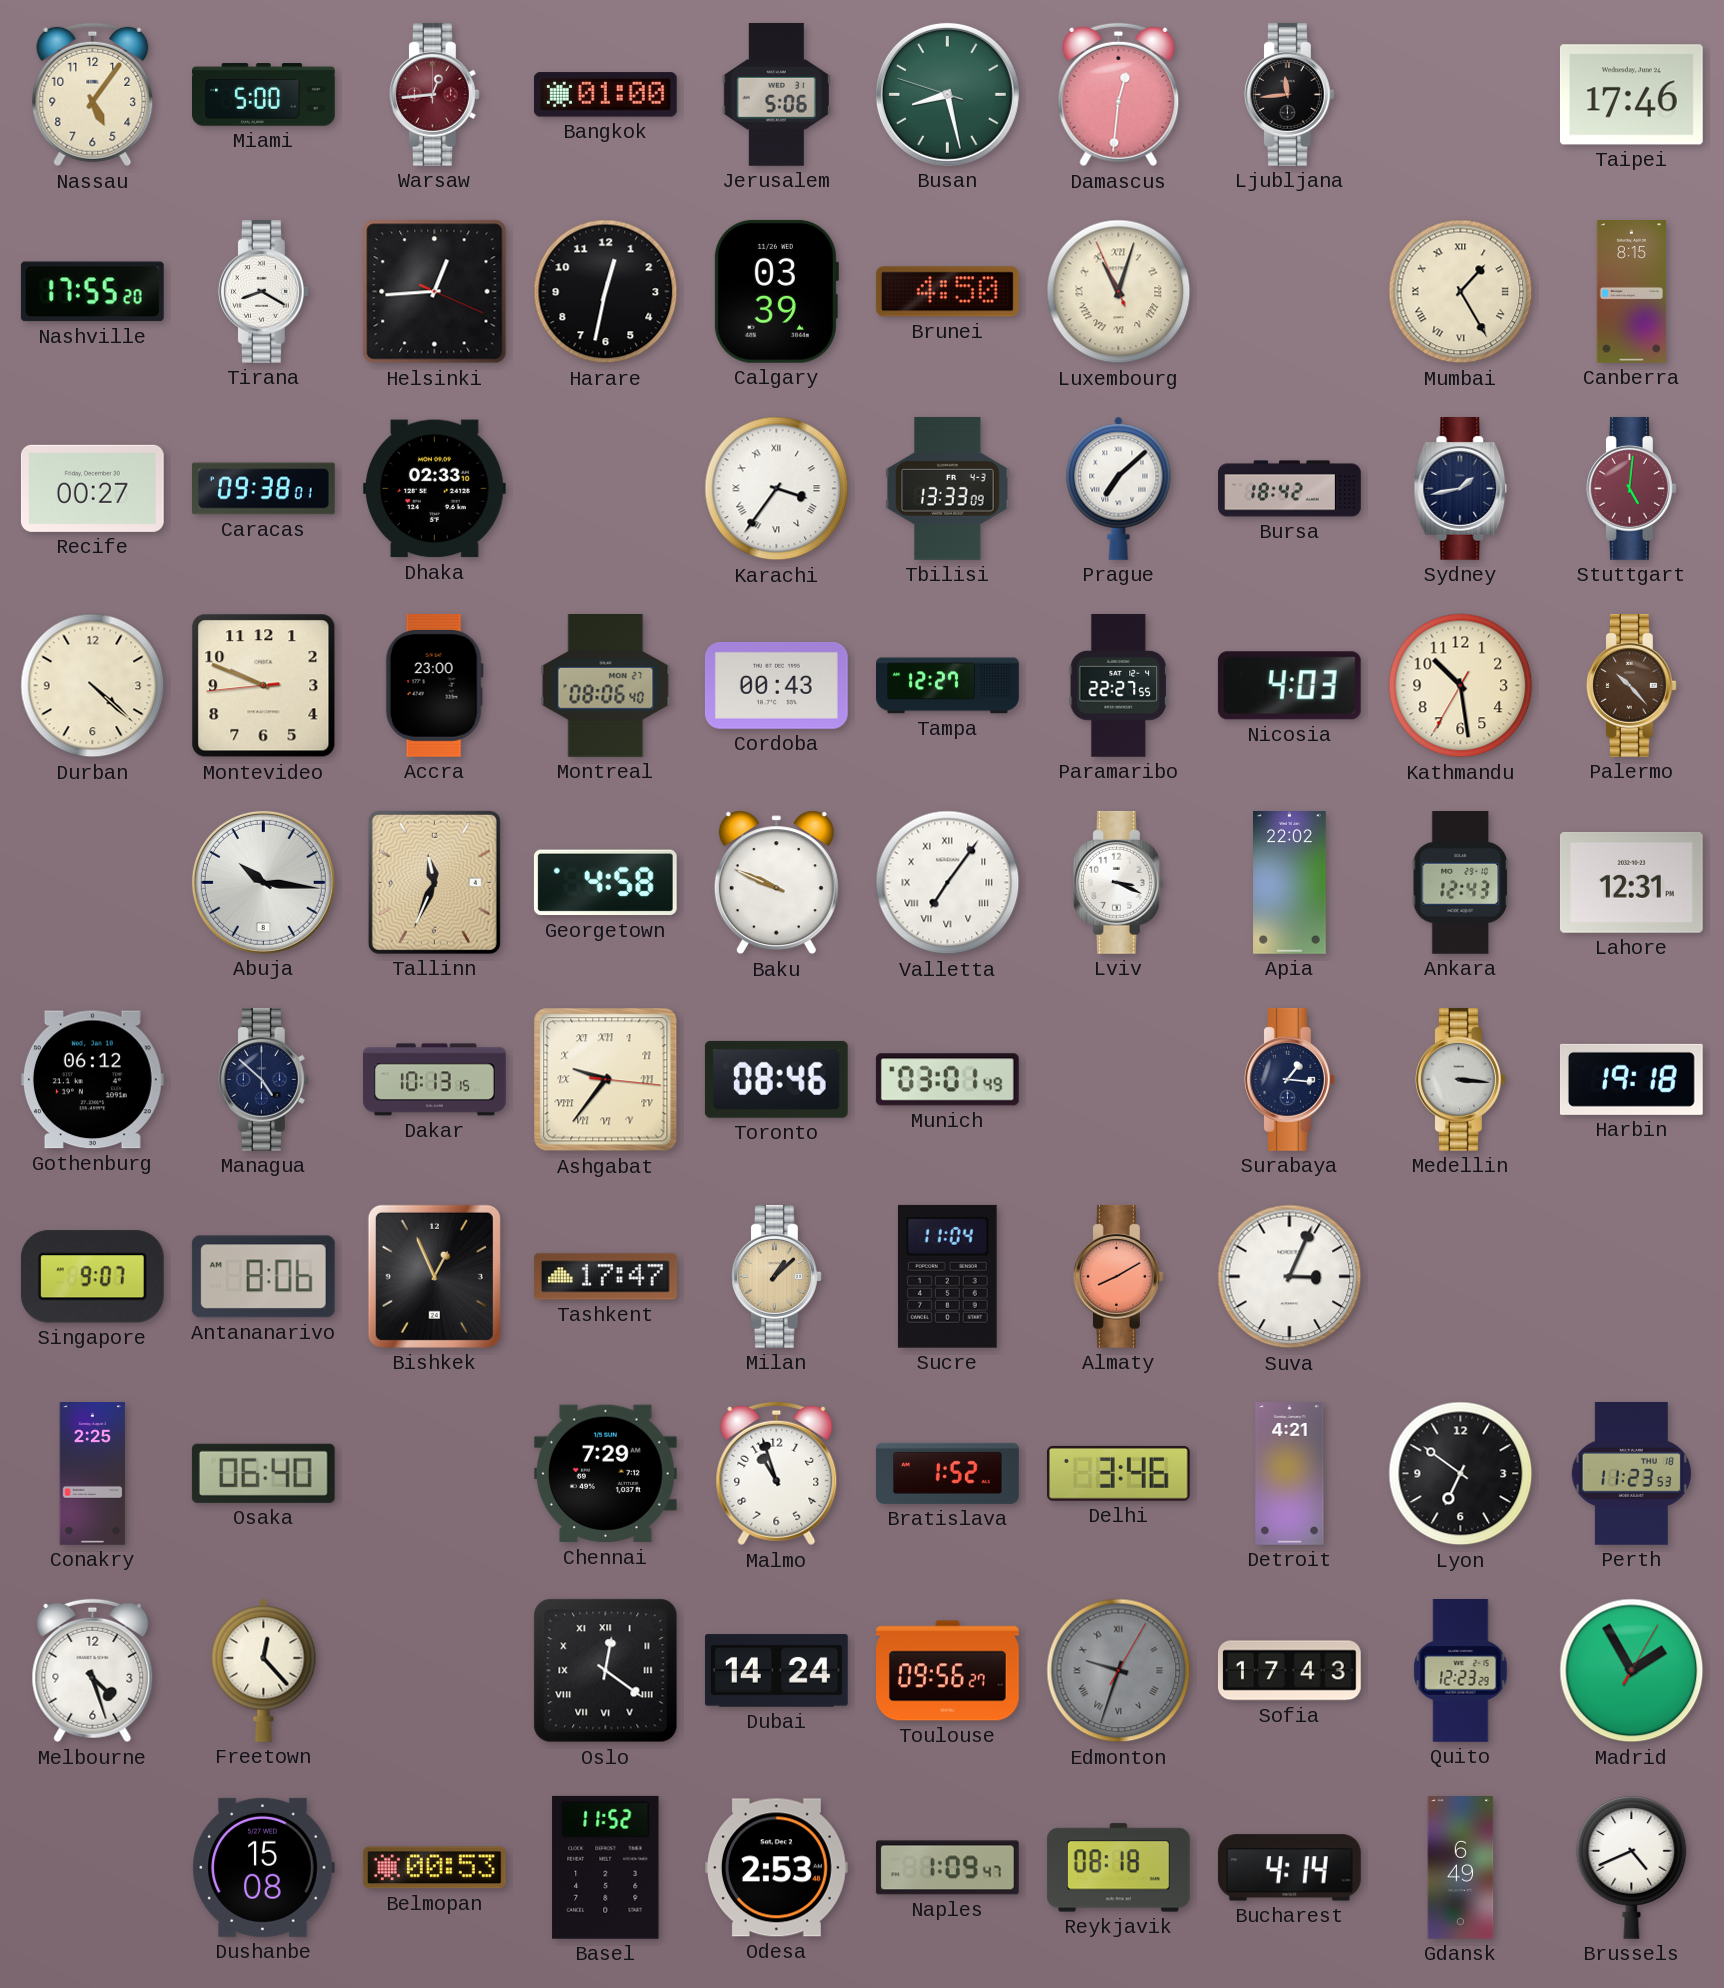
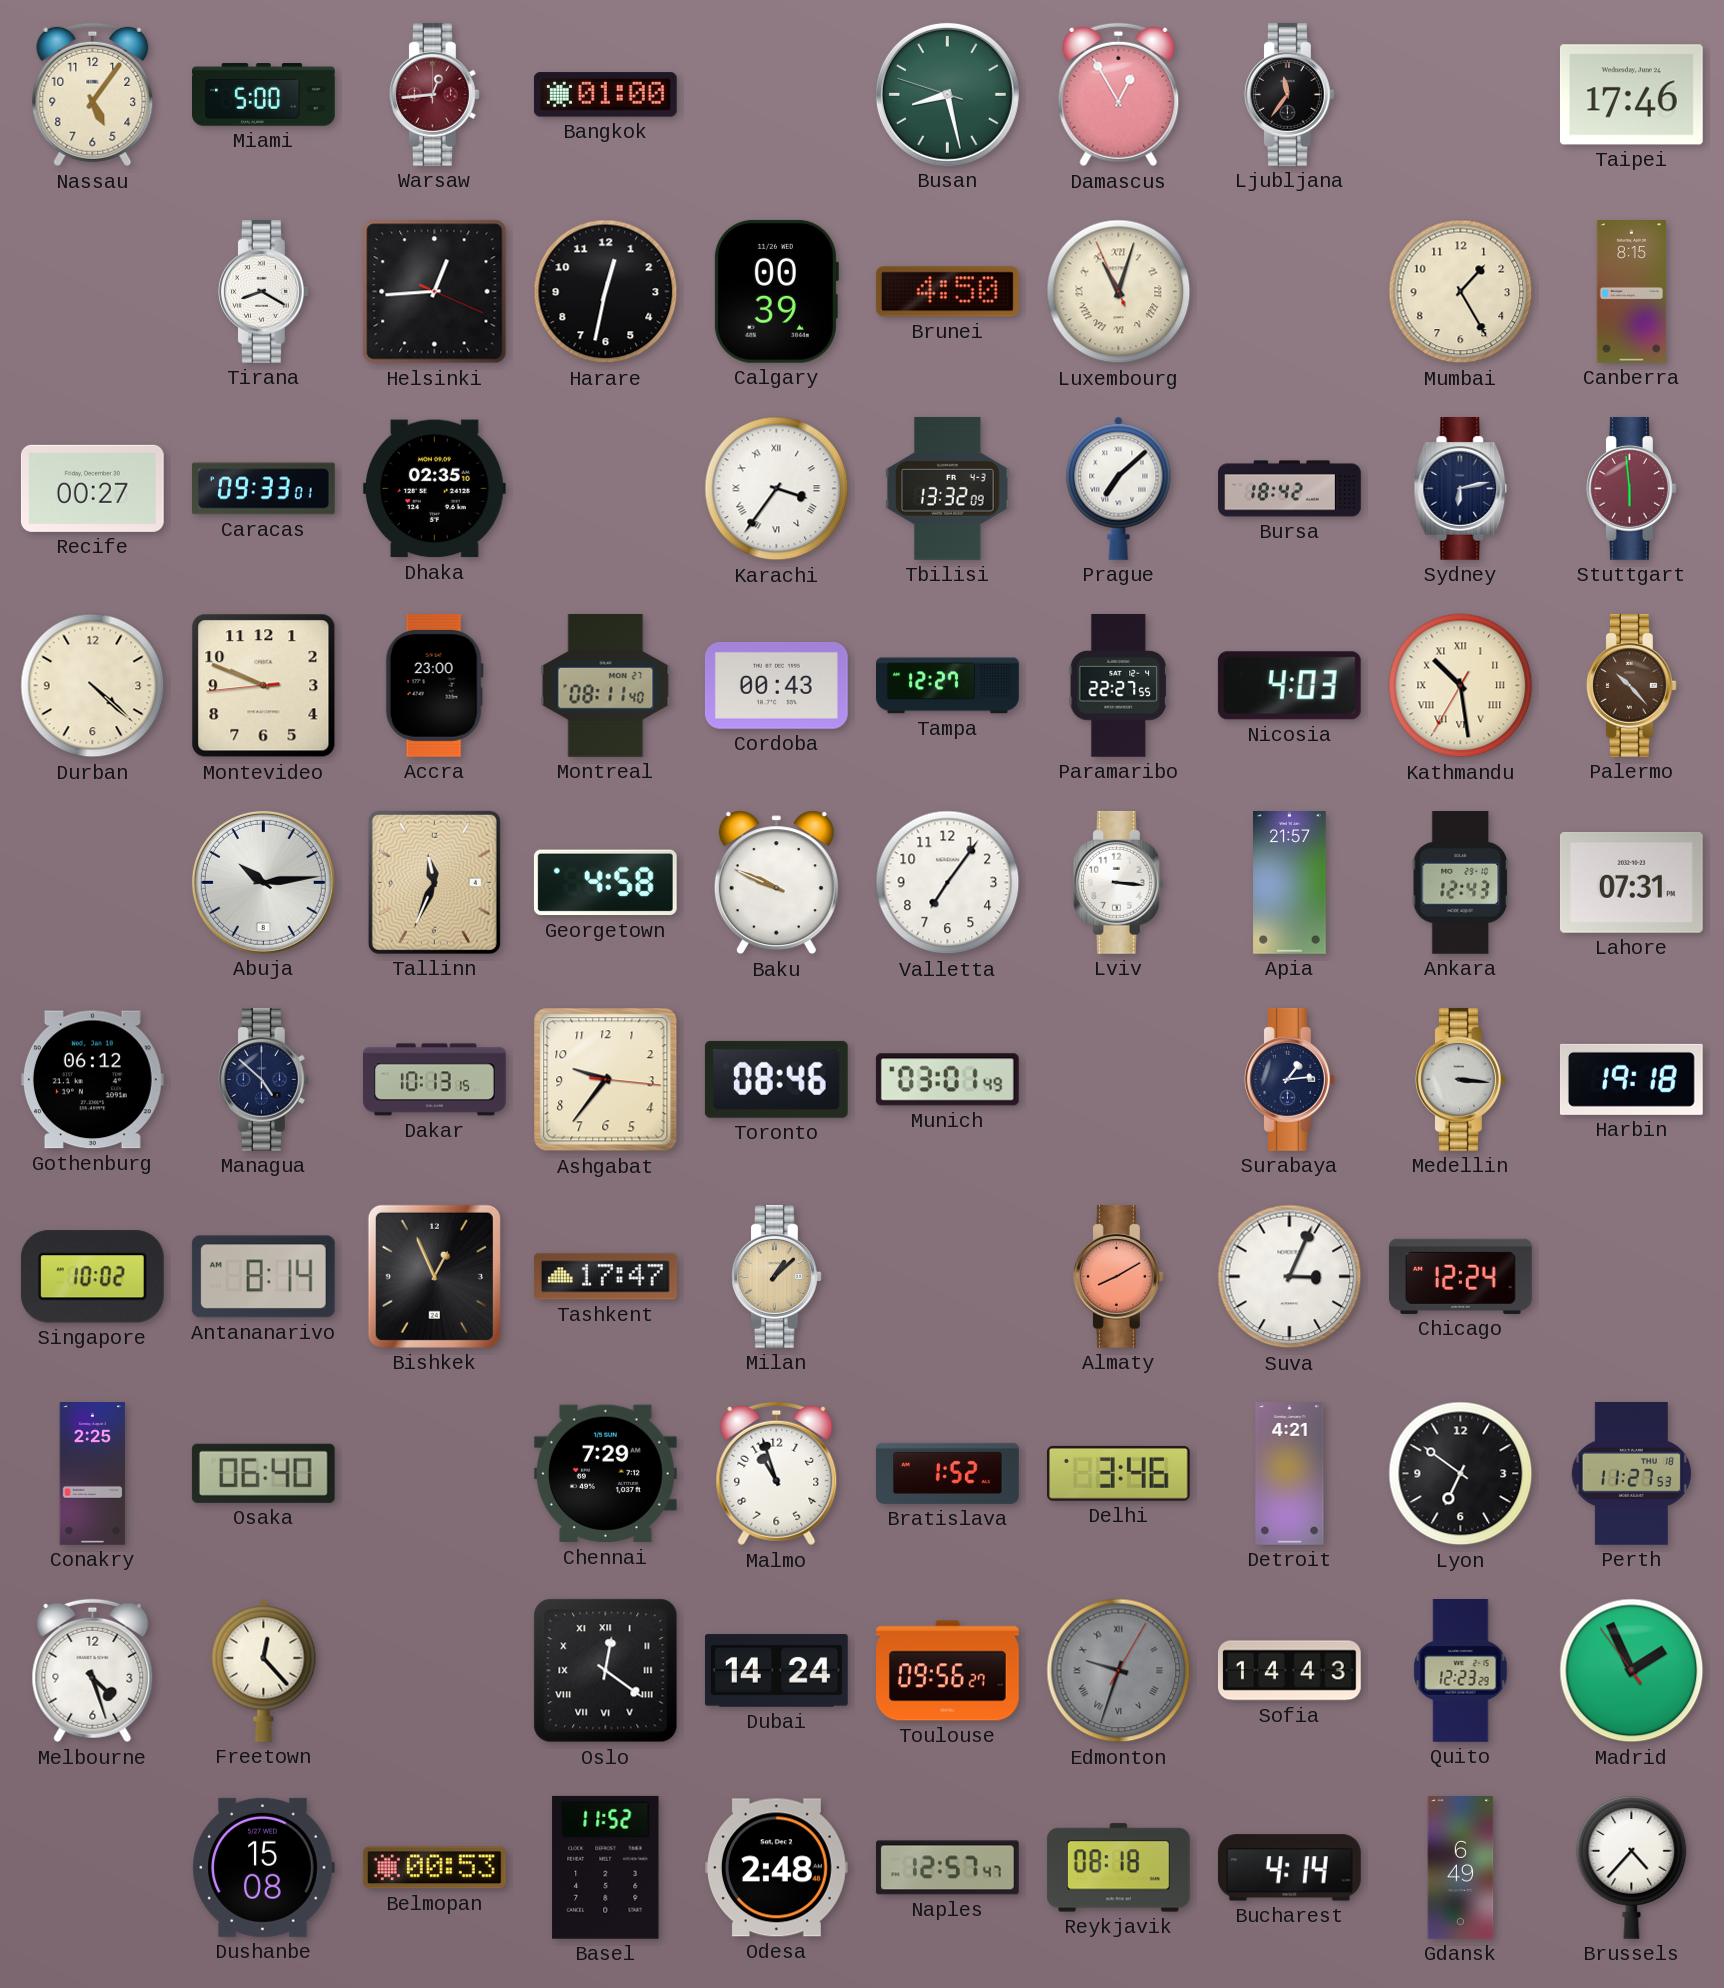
Jerusalem: 5:06 -> none
Damascus: 12:31 -> 12:55
Ljubljana: 11:44 -> 11:36
Nashville: 17:55 -> none
Calgary: 03:39 -> 00:39
Mumbai numerals: Roman -> Arabic
Caracas: 09:38 -> 09:33
Dhaka: 02:33 -> 02:35
Tbilisi: 13:33 -> 13:32
Sydney: 1:43 -> 6:13
Stuttgart: 5:01 -> 5:59
Montreal: 08:06 -> 08:11
Kathmandu numerals: Arabic -> Roman
Abuja: 10:16 -> 10:14
Valletta numerals: Roman -> Arabic
Lviv: 3:19 -> 3:16
Apia: 22:02 -> 21:57
Lahore: 12:31 -> 07:31
Ashgabat numerals: Roman -> Arabic
Surabaya: 1:16 -> 1:14
Singapore: 9:07 -> 10:02
Antananarivo: 8:06 -> 8:14
Sucre: 11:04 -> none
Chicago: none -> 12:24
Perth: 11:23 -> 11:27
Sofia: 17:43 -> 14:43
Madrid: 1:55:05 -> 1:55:54
Odesa: 2:53 -> 2:48
Naples: 1:09 -> 12:57
Brussels: 4:41 -> 4:37
